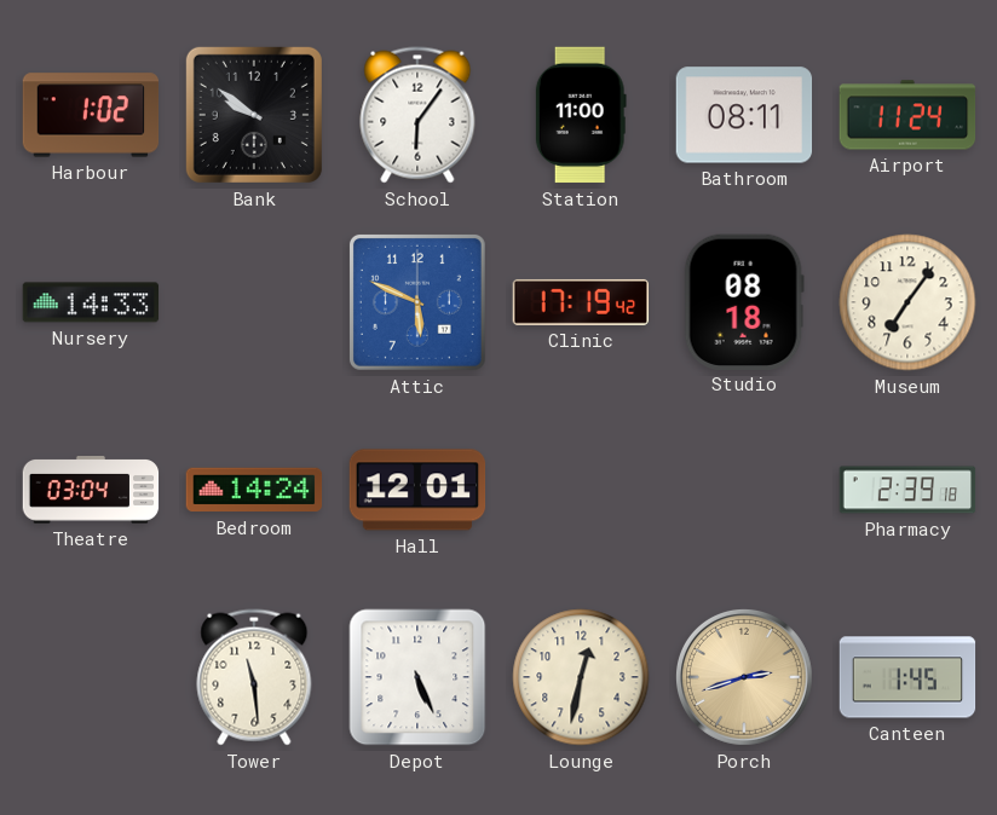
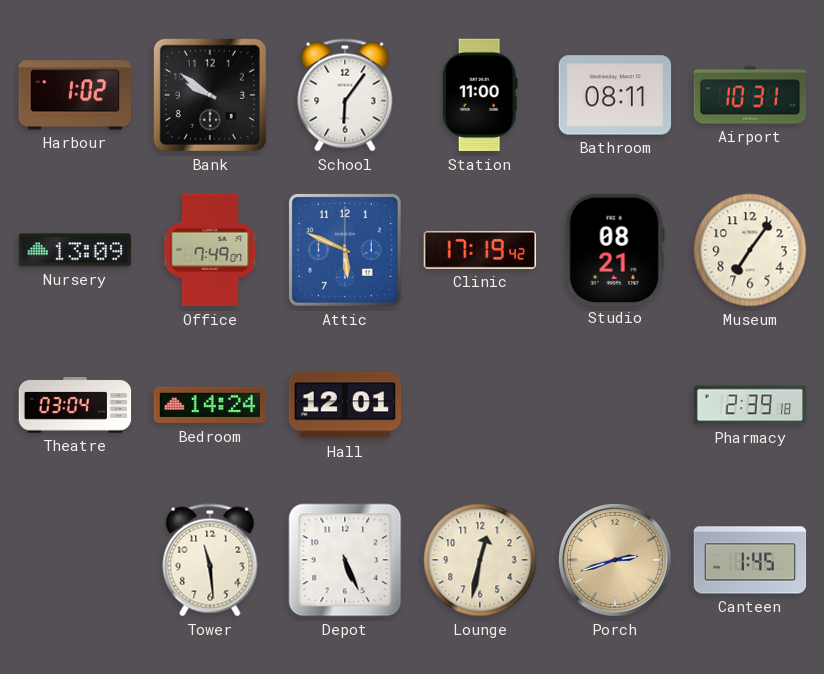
Airport: 11:24 -> 10:31
Nursery: 14:33 -> 13:09
Office: none -> 7:49
Studio: 08:18 -> 08:21
